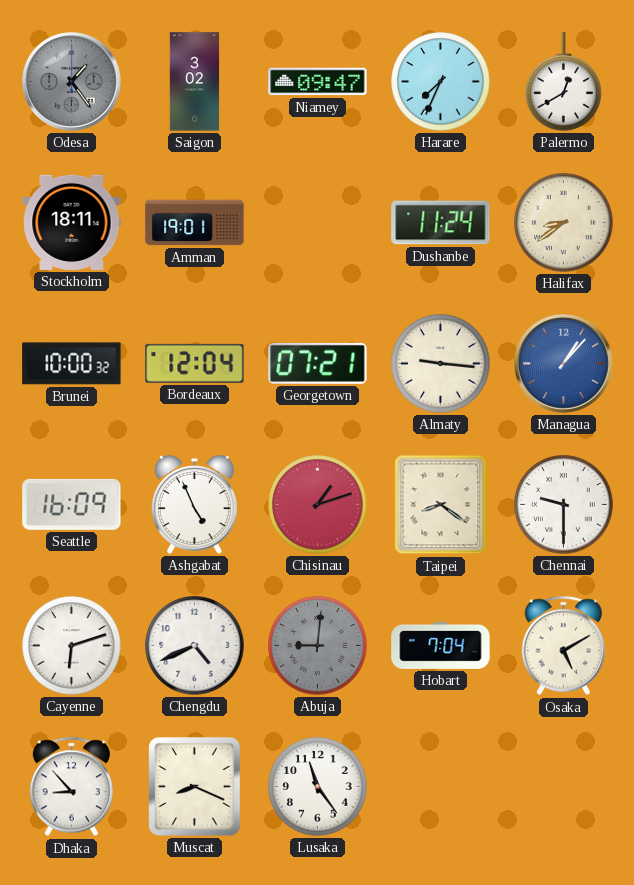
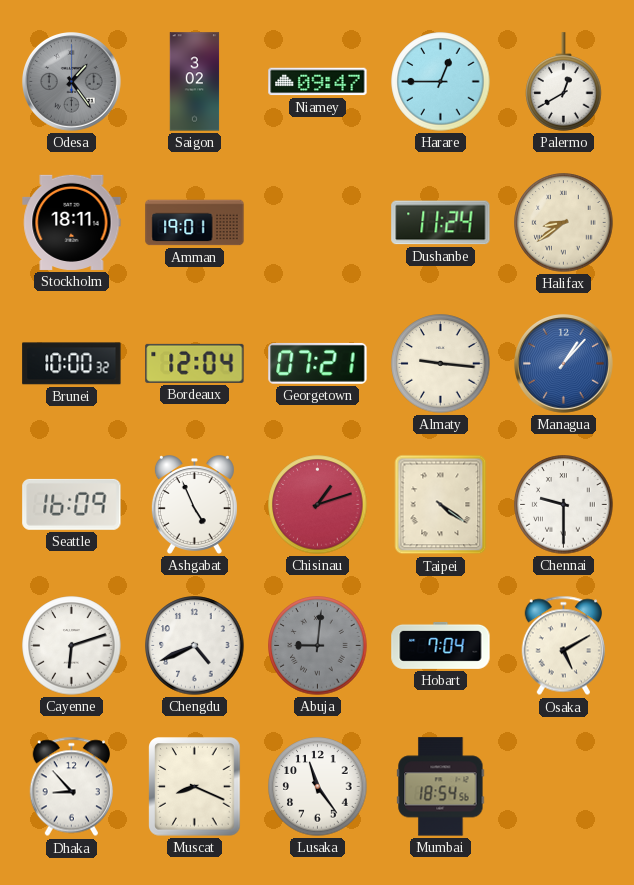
Harare: 7:34 -> 12:45
Taipei: 8:21 -> 4:21
Mumbai: none -> 18:54
